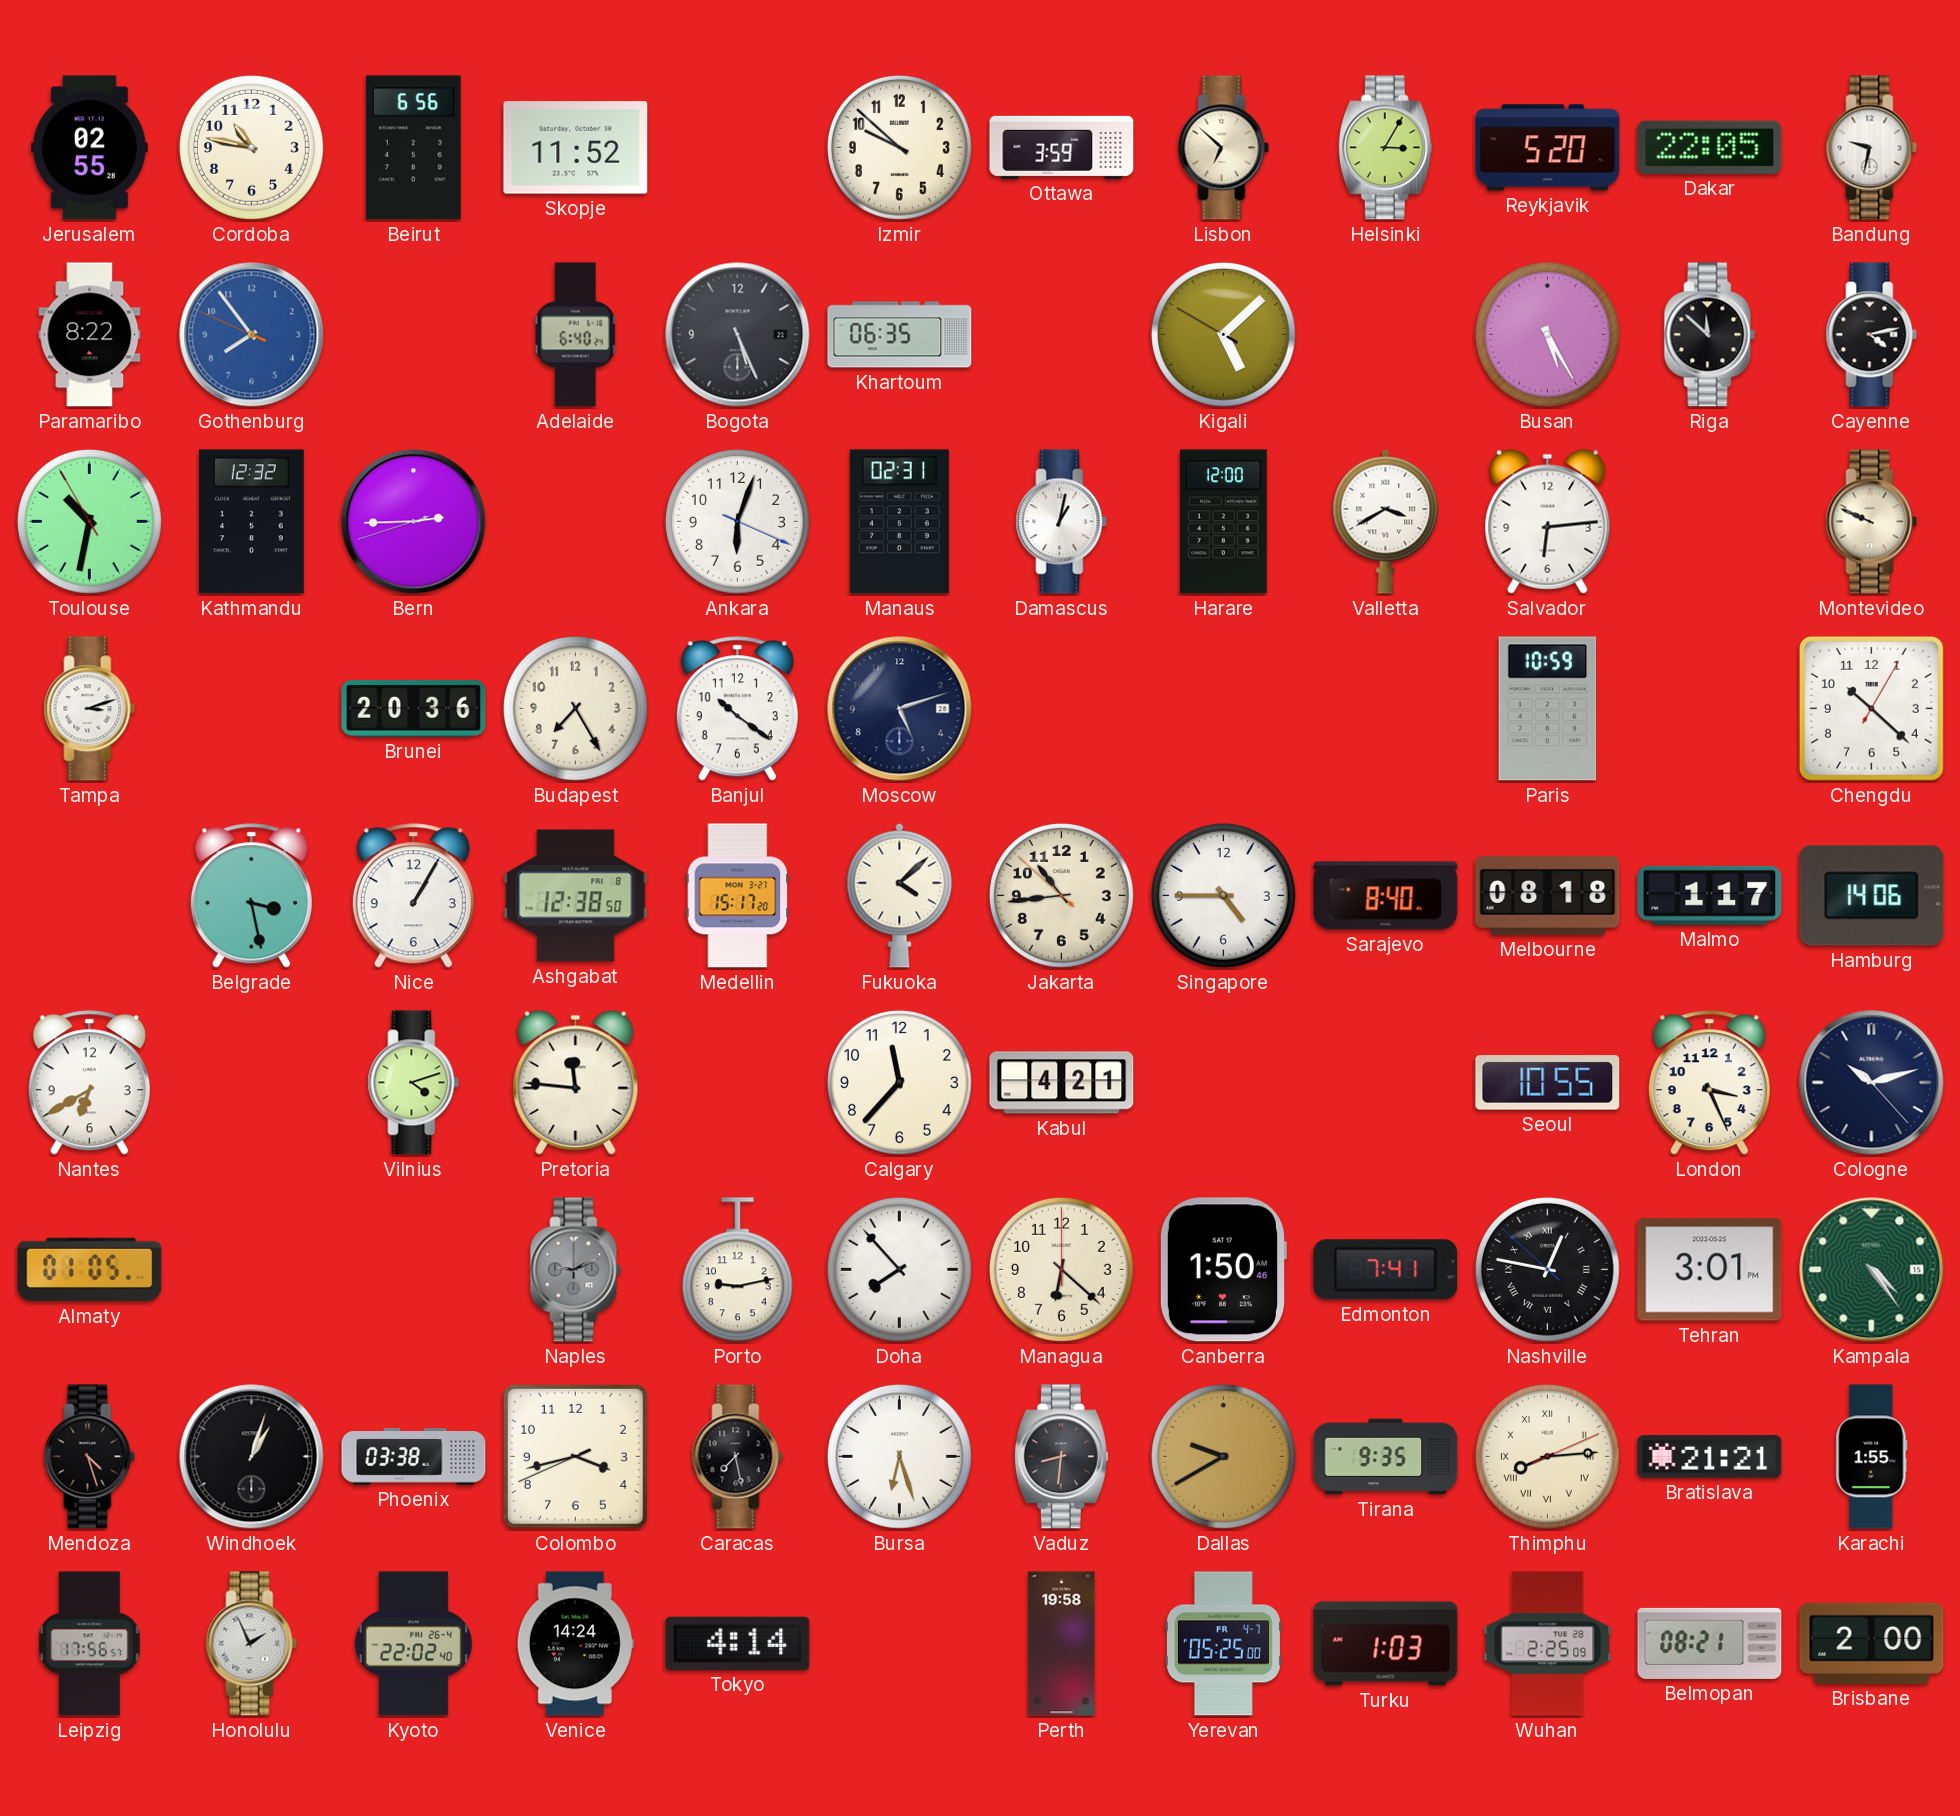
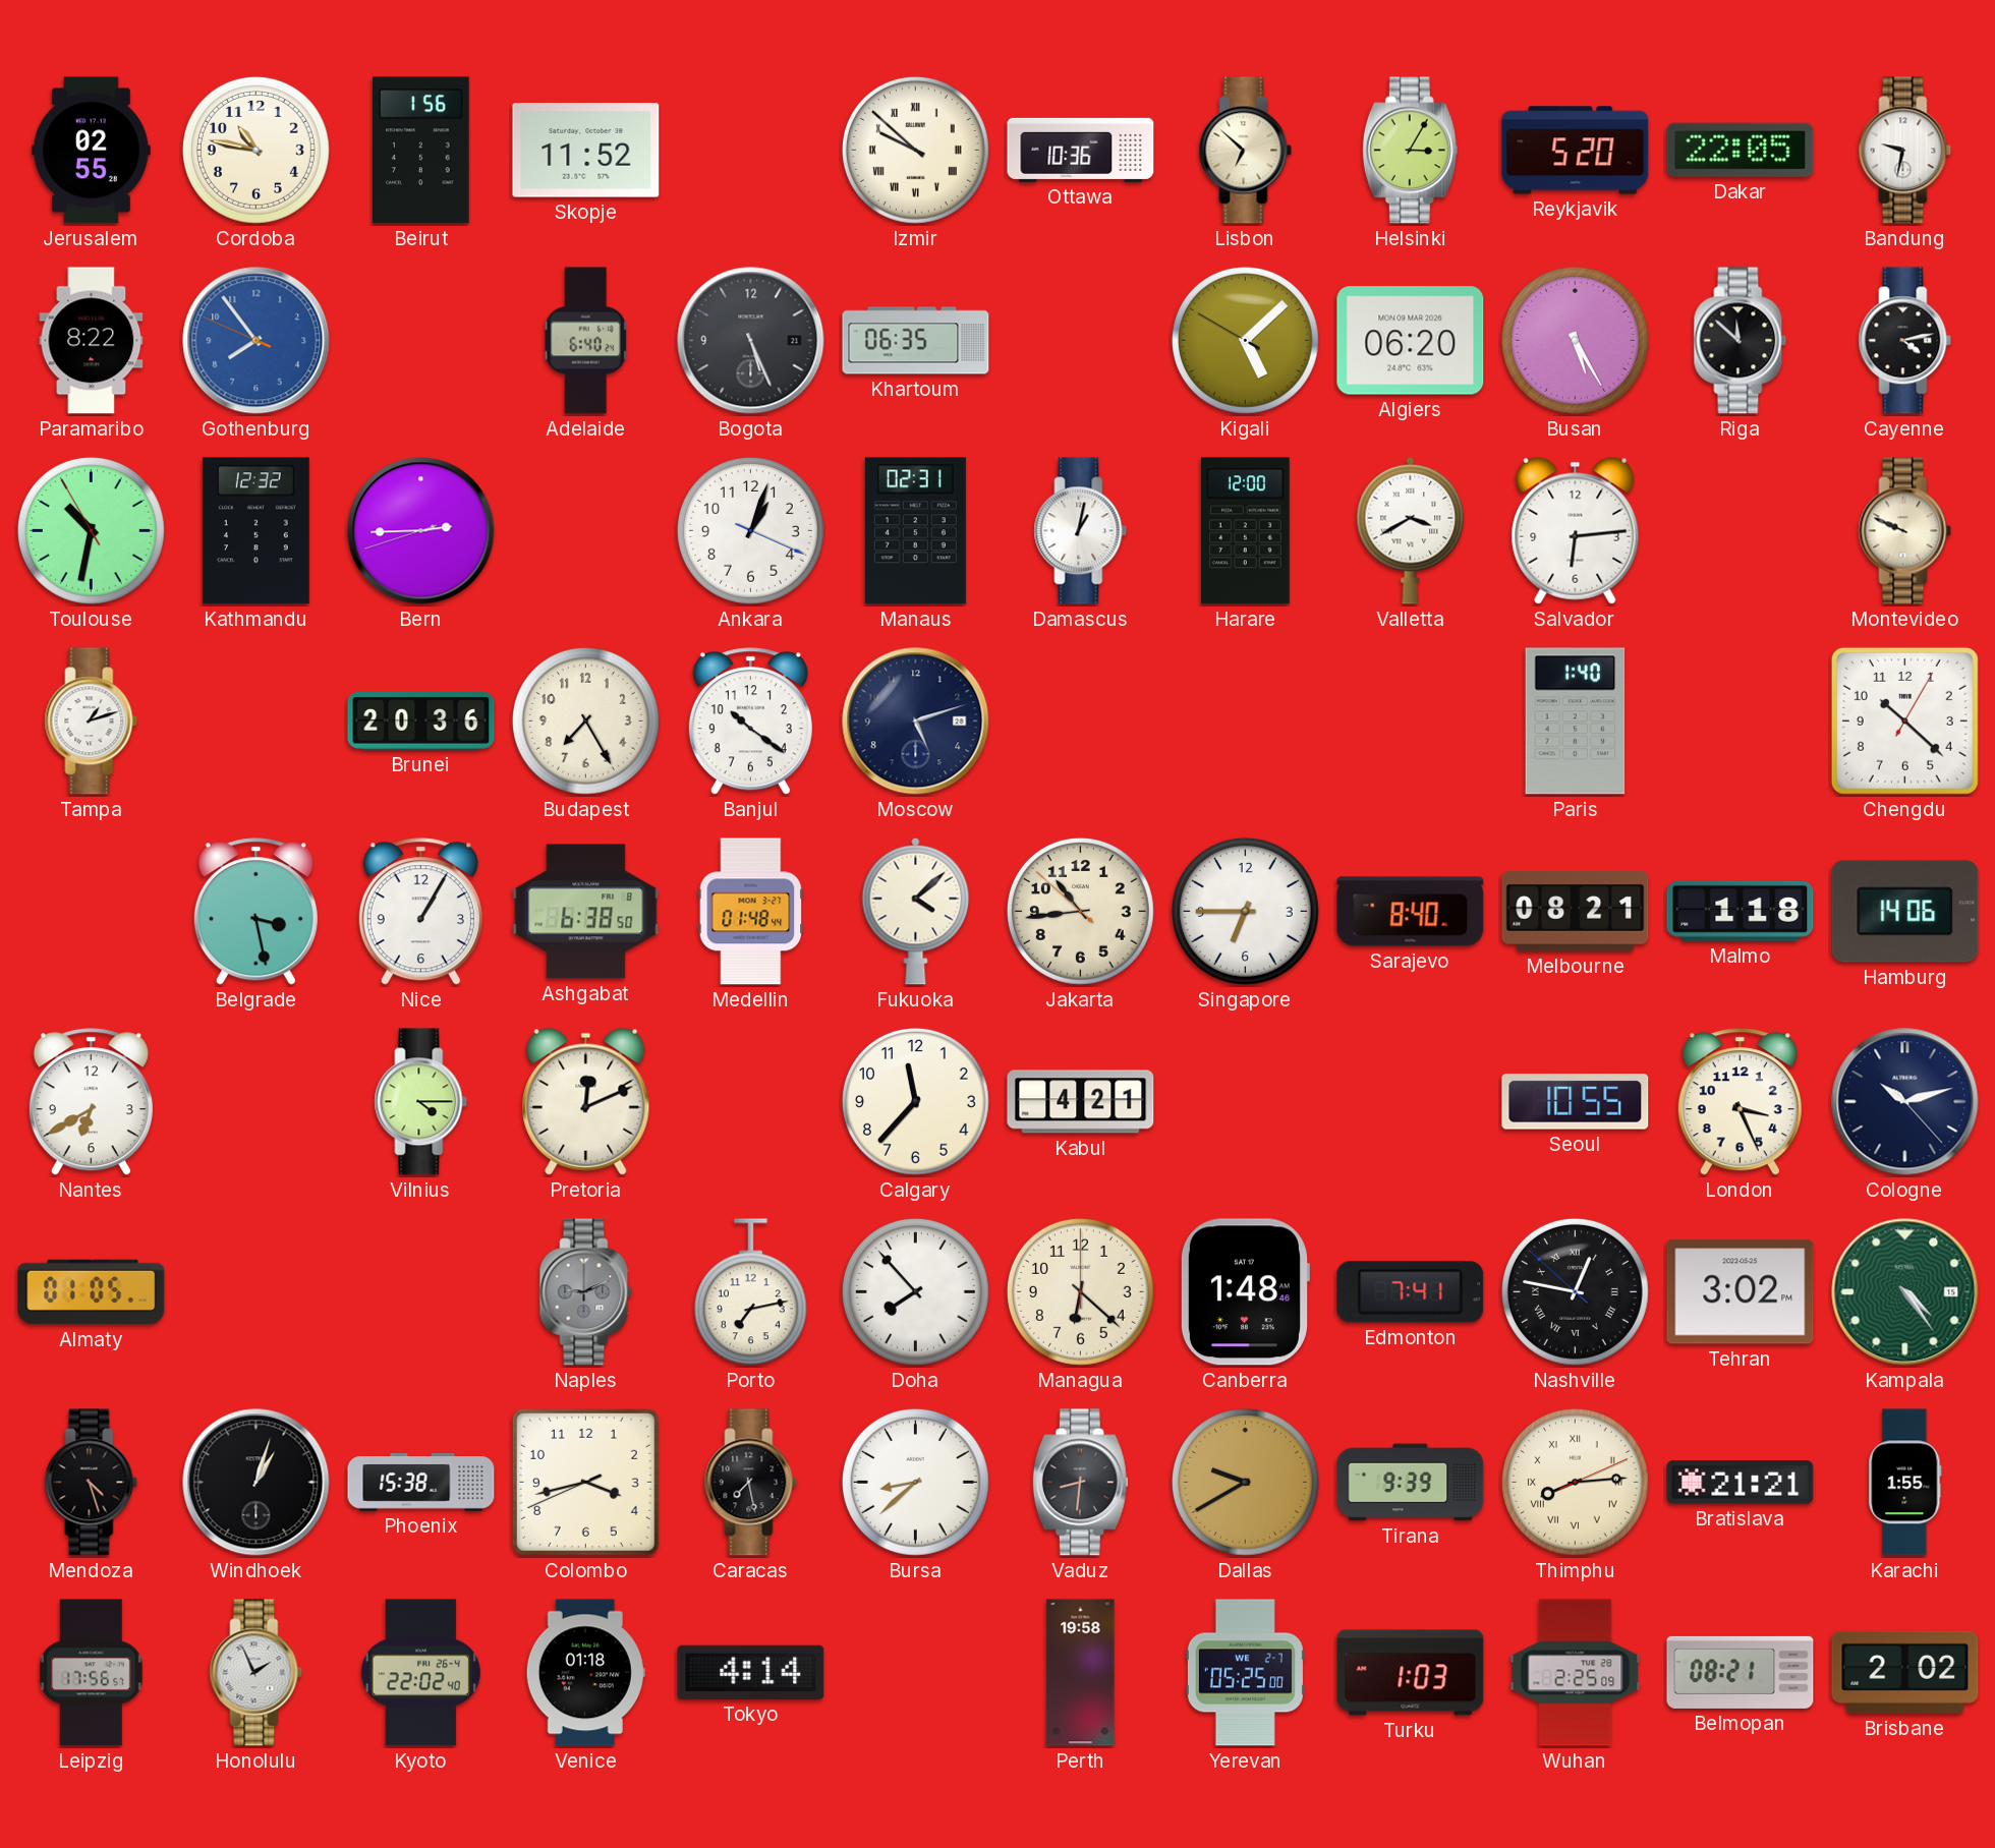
Beirut: 6:56 -> 1:56
Izmir numerals: Arabic -> Roman
Ottawa: 3:59 -> 10:36
Algiers: none -> 06:20
Ankara: 6:03 -> 1:03
Tampa: 3:12 -> 1:12
Paris: 10:59 -> 1:40
Ashgabat: 12:38 -> 6:38
Medellin: 15:17 -> 01:48
Singapore: 4:45 -> 6:45
Melbourne: 08:18 -> 08:21
Malmo: 1:17 -> 1:18
Vilnius: 4:12 -> 4:15
Pretoria: 11:46 -> 12:11
Porto: 9:13 -> 7:13
Canberra: 1:50 -> 1:48
Tehran: 3:01 -> 3:02
Phoenix: 03:38 -> 15:38
Bursa: 6:27 -> 8:38
Tirana: 9:35 -> 9:39
Venice: 14:24 -> 01:18
Yerevan date: FR 4-7 -> WE 2-7
Brisbane: 2:00 -> 2:02
